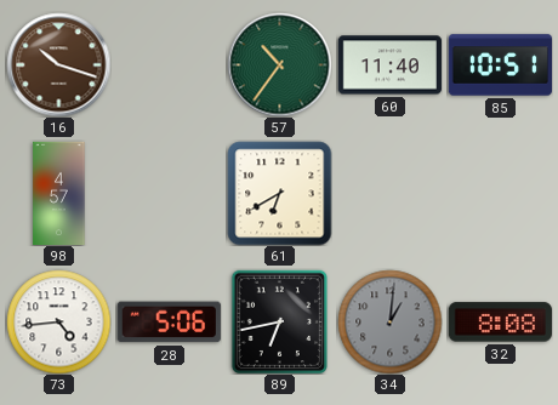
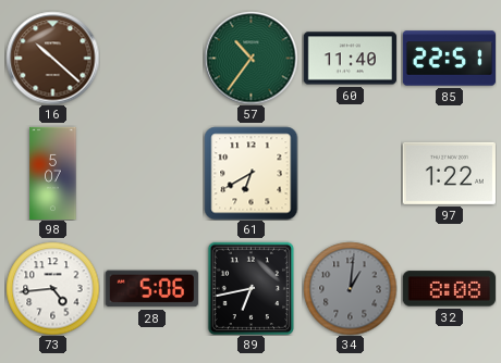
16: 10:18 -> 10:22
85: 10:51 -> 22:51
98: 4:57 -> 5:07
97: none -> 1:22
